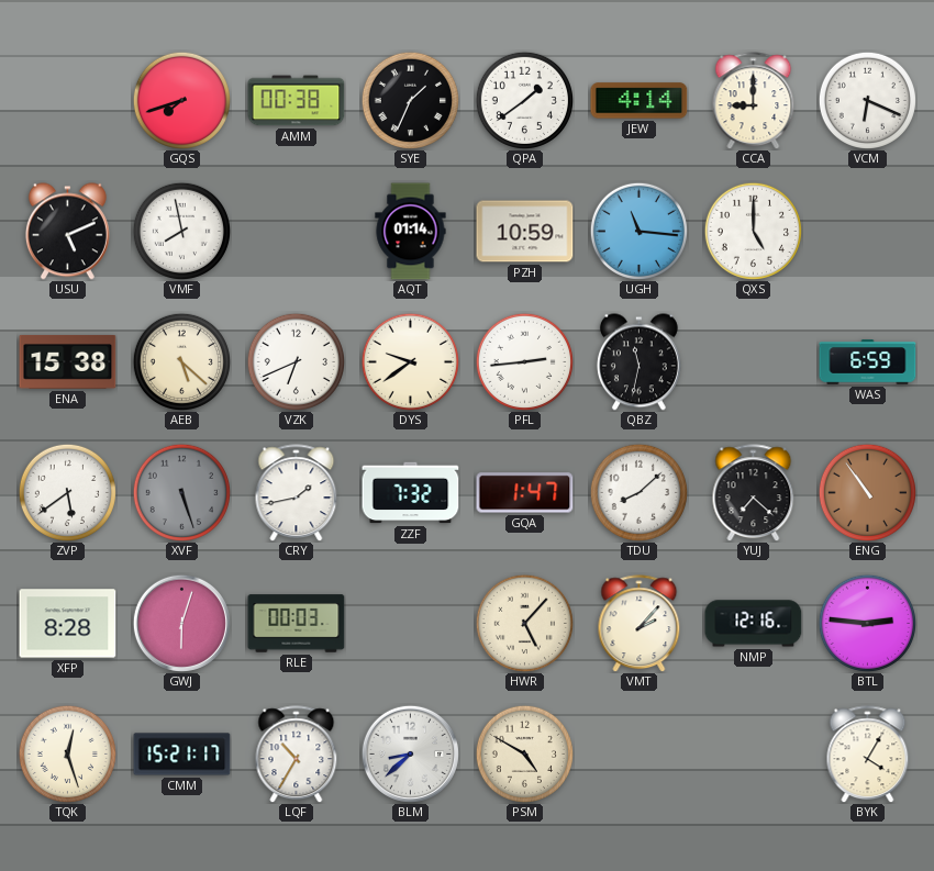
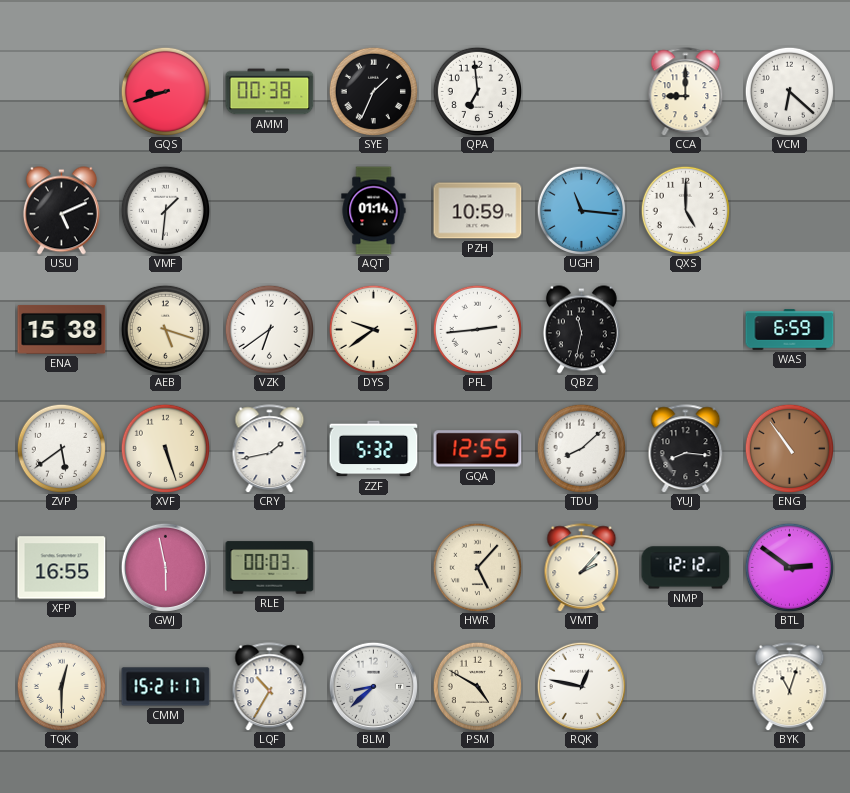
GQS: 7:42 -> 8:42
QPA: 1:39 -> 6:59
JEW: 4:14 -> none
VCM: 6:19 -> 6:22
VMF: 7:58 -> 1:31
AEB: 5:22 -> 5:18
VZK: 6:41 -> 6:39
XVF dial: grey -> cream
ZZF: 7:32 -> 5:32
GQA: 1:47 -> 12:55
YUJ: 7:22 -> 8:16
XFP: 8:28 -> 16:55
GWJ: 6:03 -> 5:58
NMP: 12:16 -> 12:12
BTL: 2:46 -> 2:51
TQK: 12:27 -> 12:30
RQK: none -> 12:47
BYK: 4:05 -> 11:03
